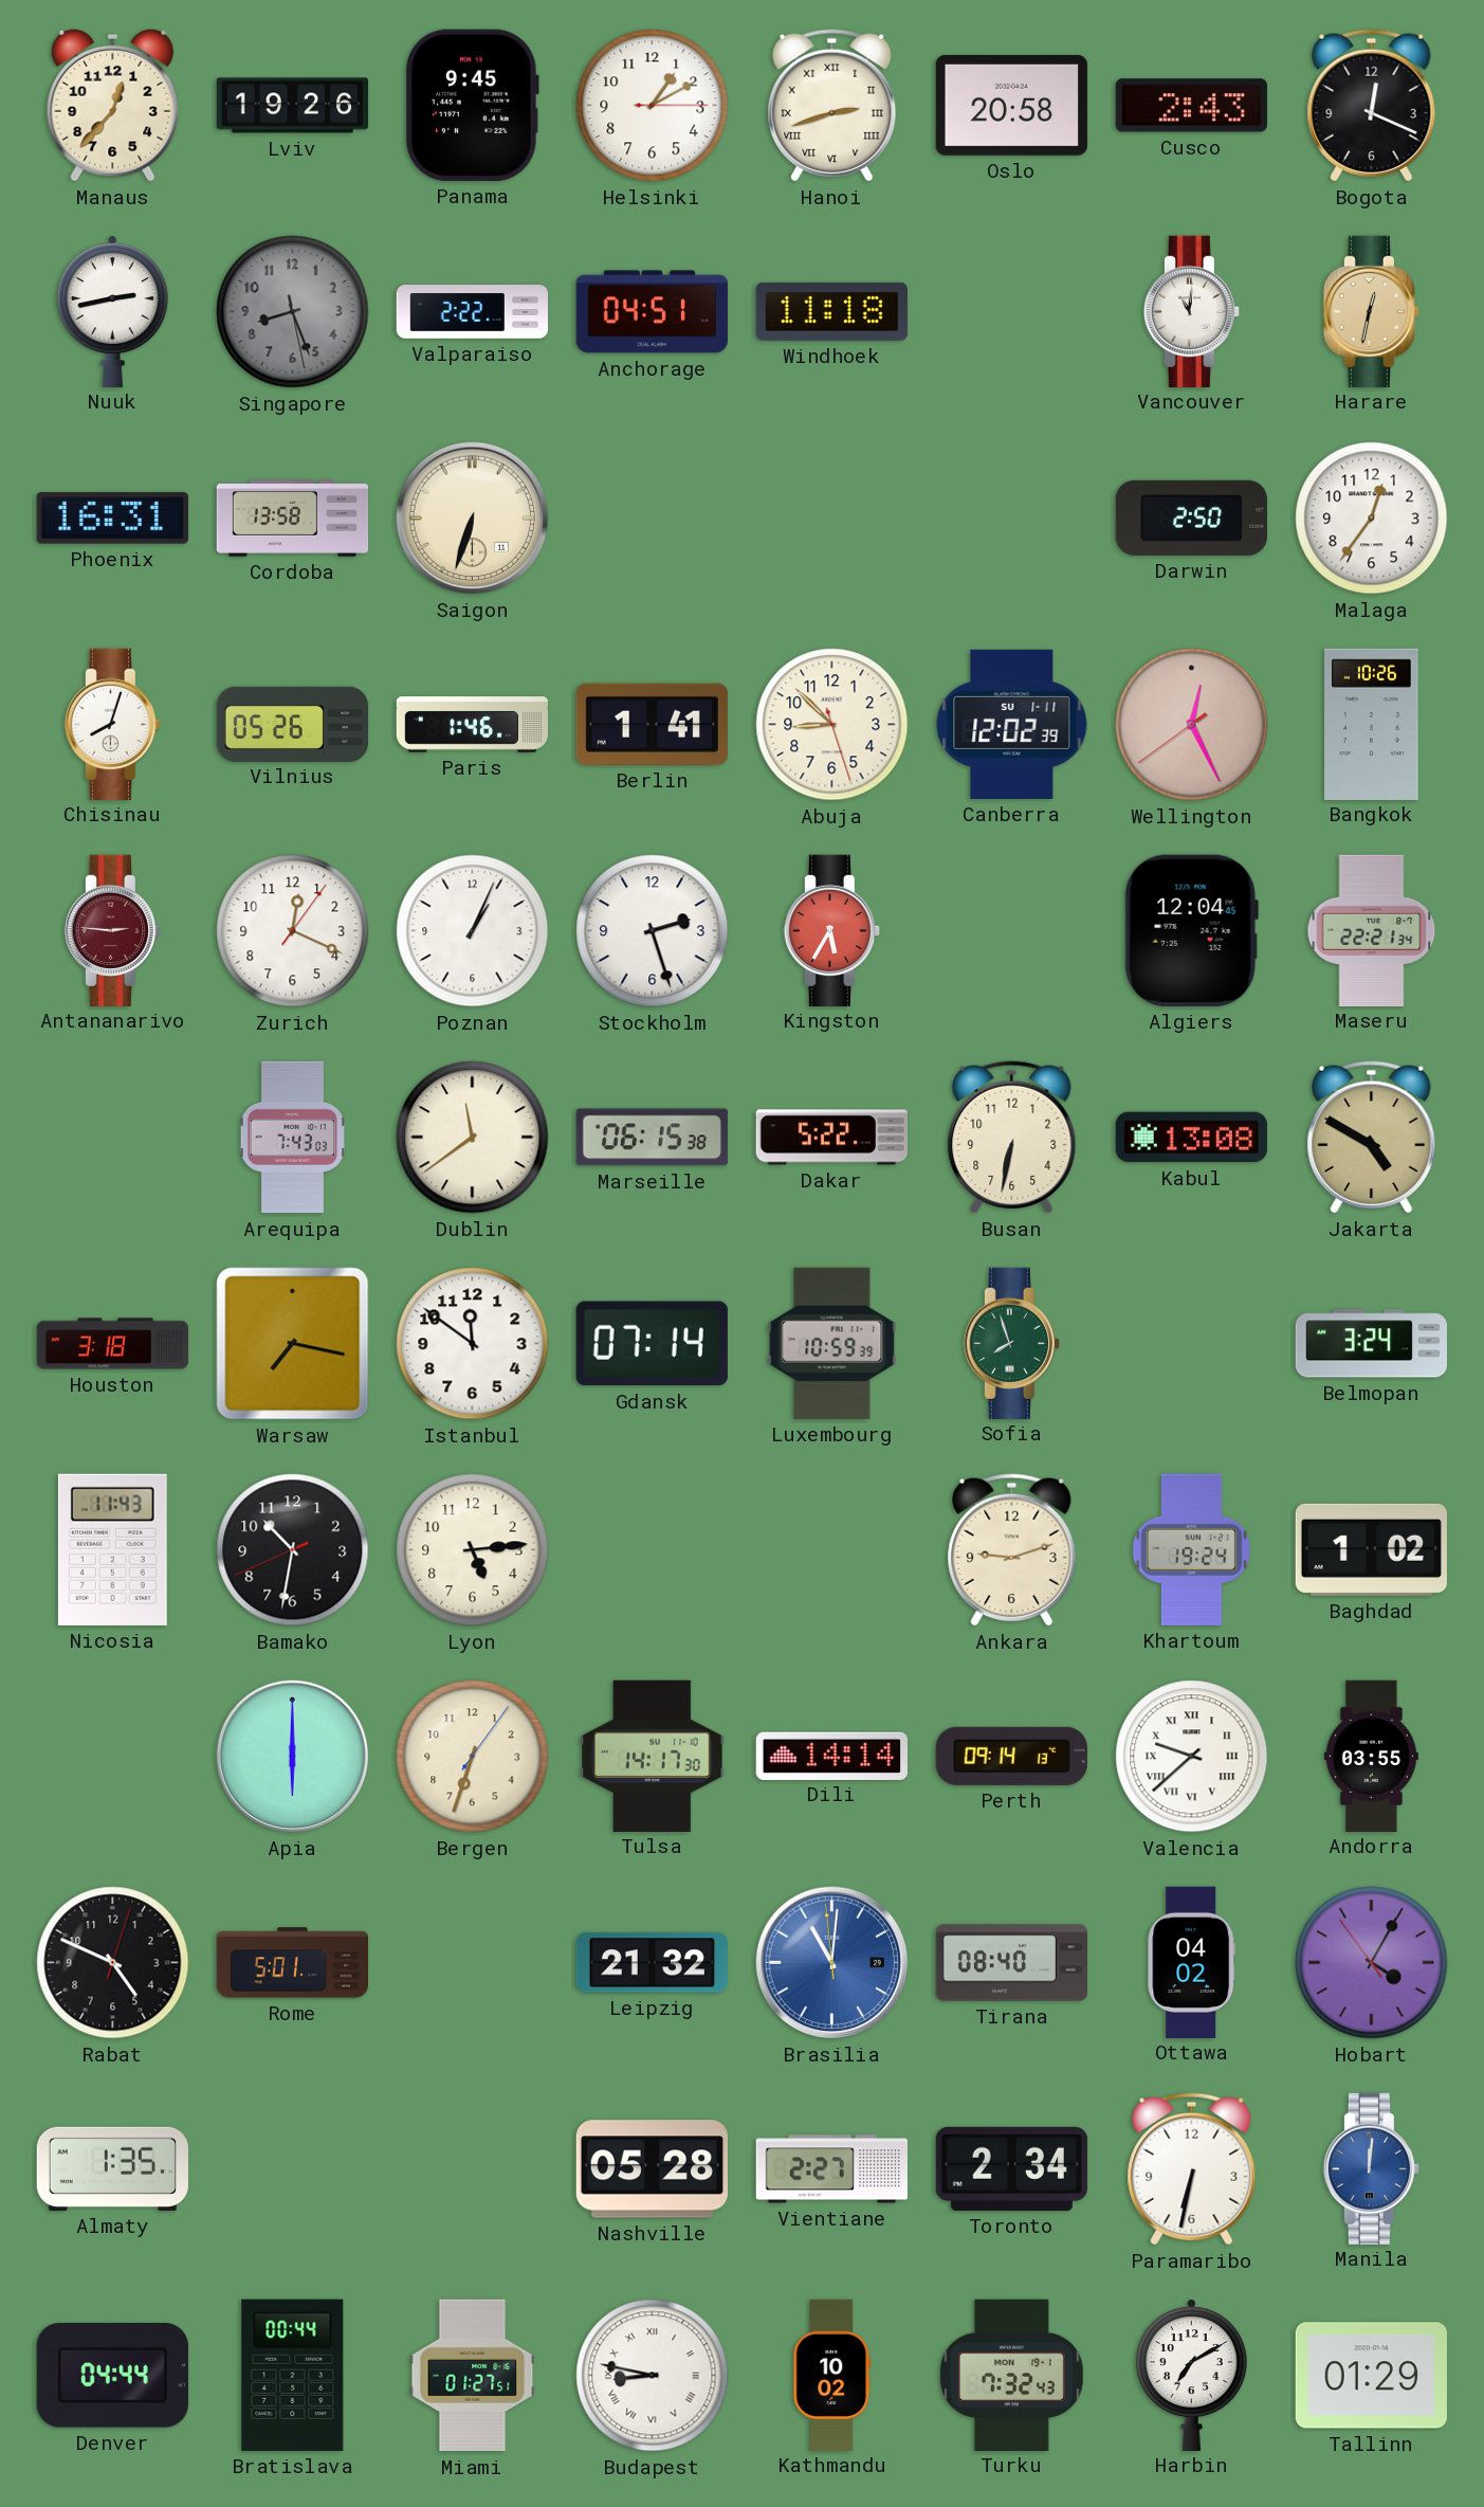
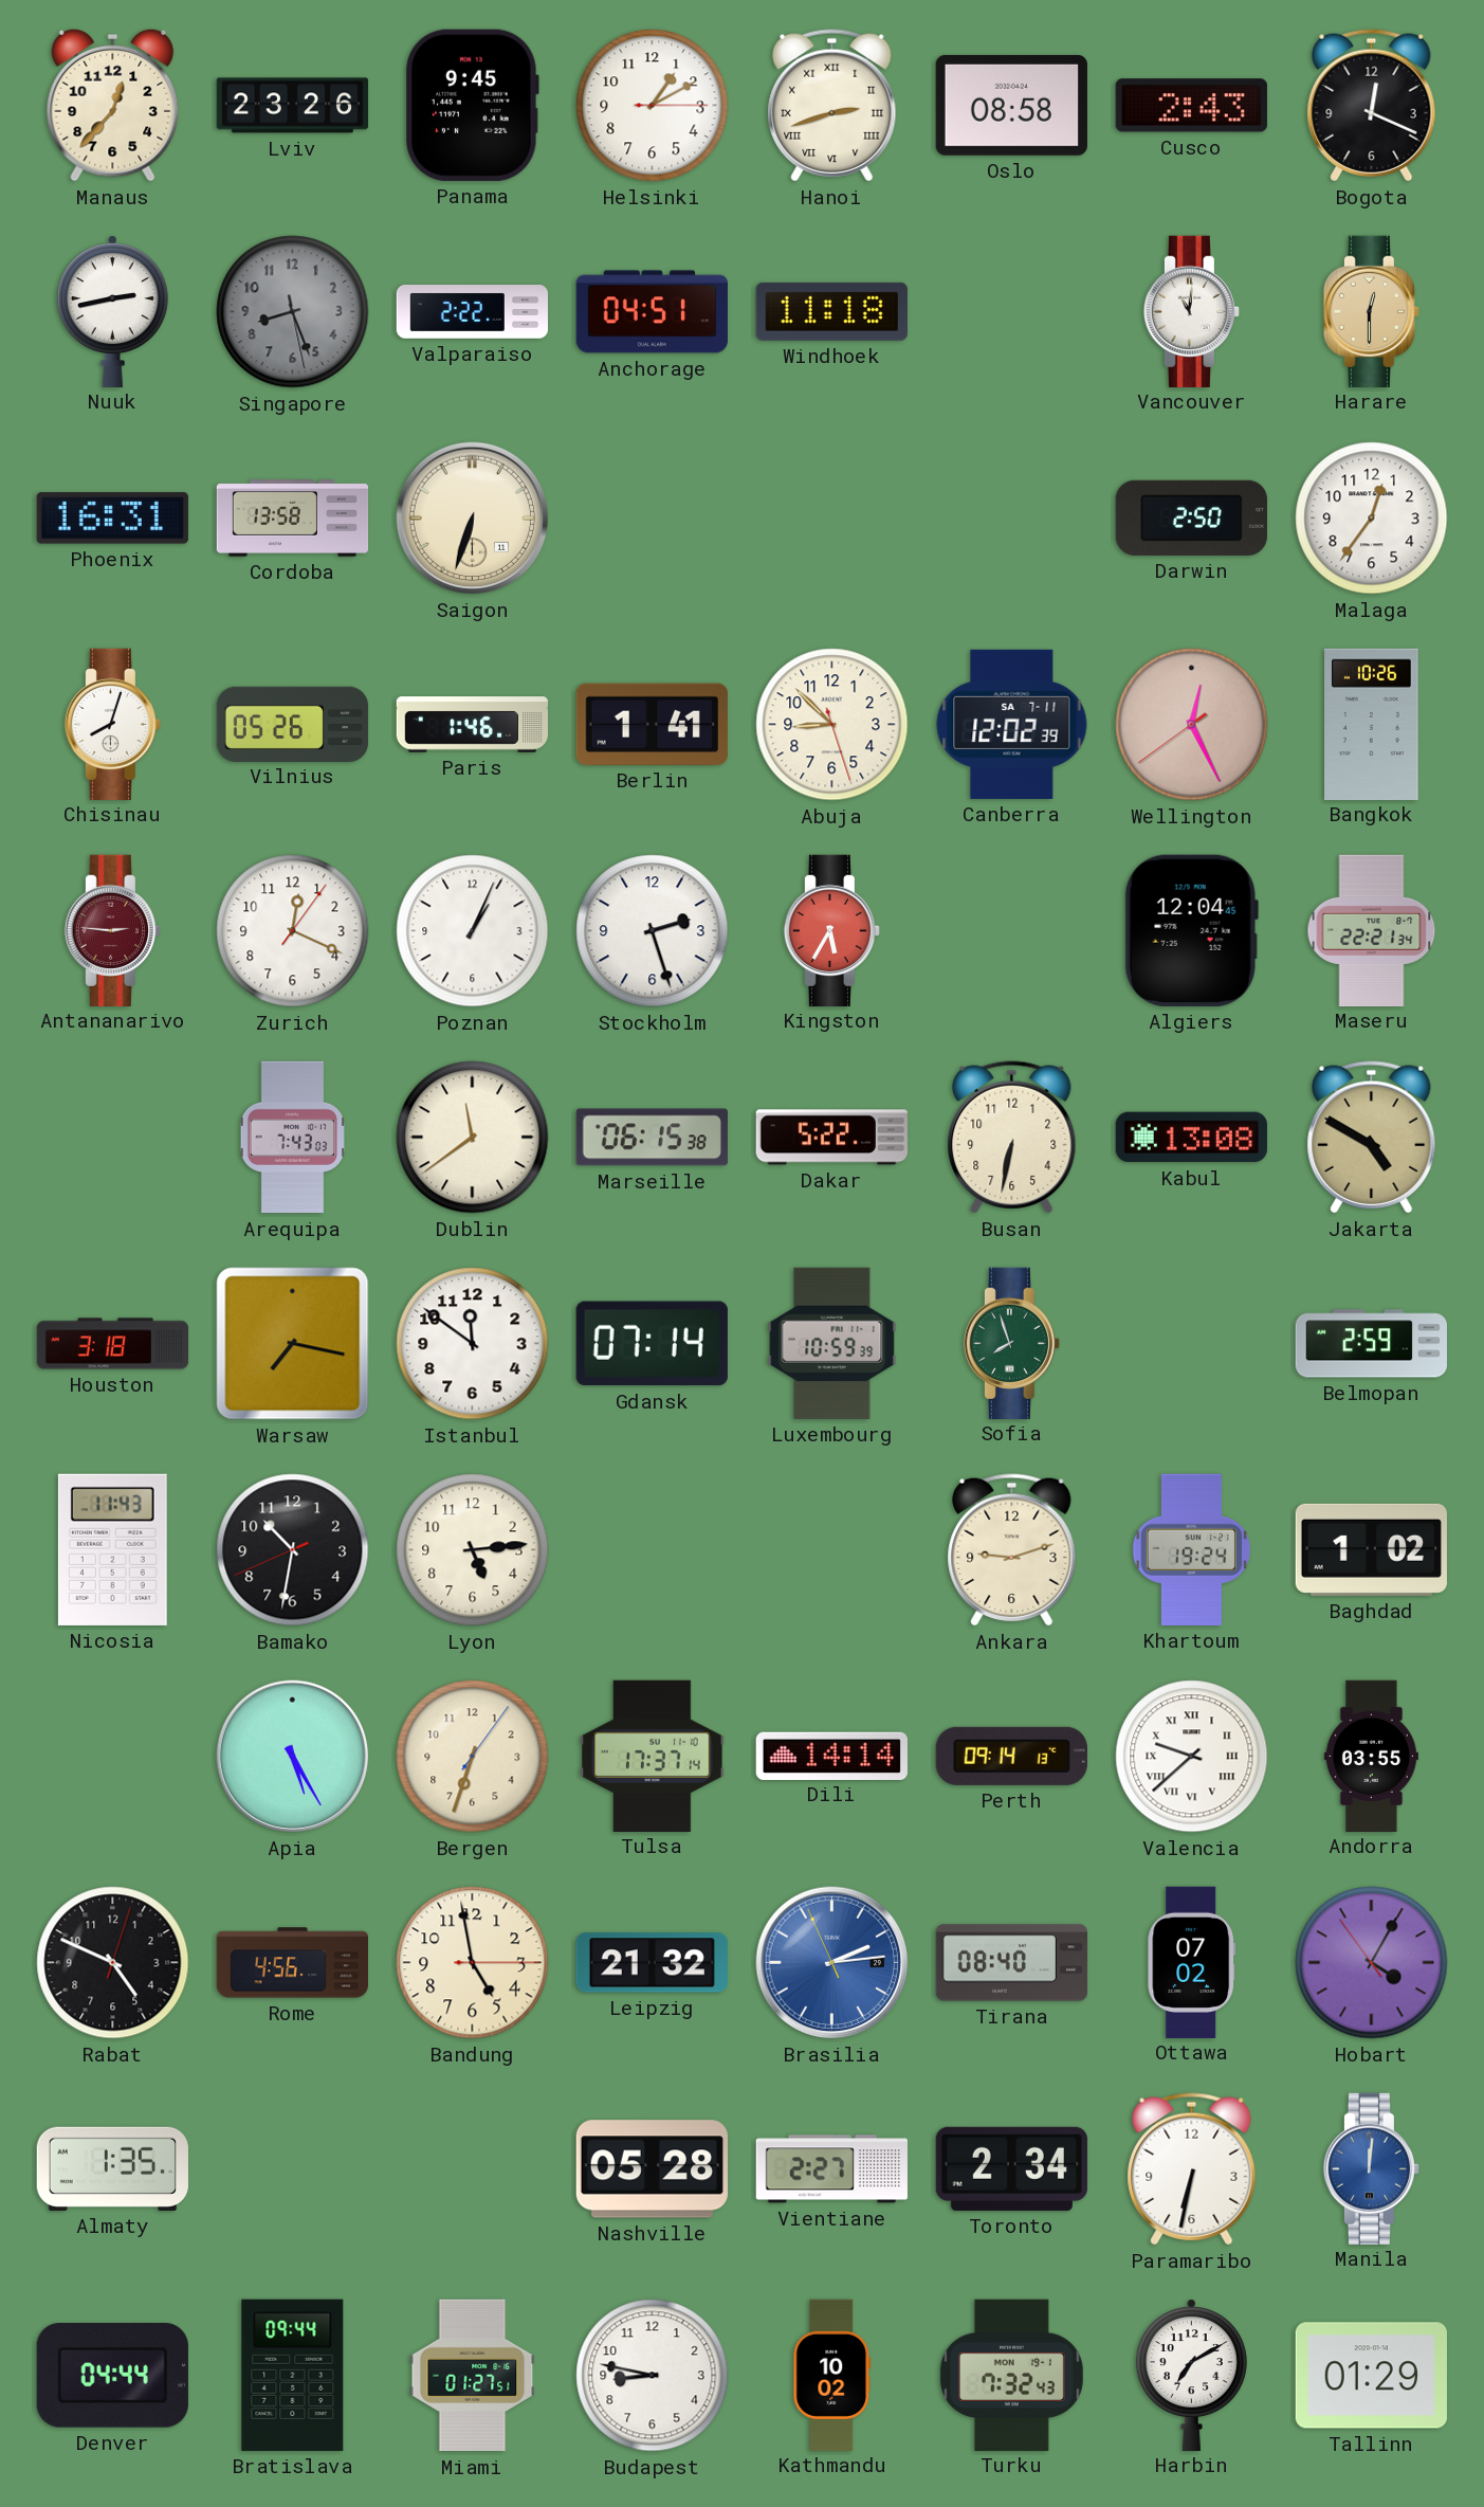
Lviv: 19:26 -> 23:26
Oslo: 20:58 -> 08:58
Harare: 12:32 -> 12:30
Canberra date: SU 1-11 -> SA 7-11
Belmopan: 3:24 -> 2:59
Apia: 6:00 -> 5:25
Tulsa: 14:17 -> 17:37
Rome: 5:01 -> 4:56
Bandung: none -> 4:58
Brasilia: 11:00 -> 2:13
Ottawa: 04:02 -> 07:02
Bratislava: 00:44 -> 09:44
Budapest numerals: Roman -> Arabic
